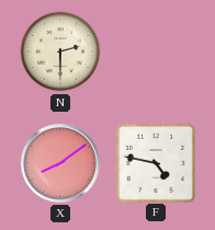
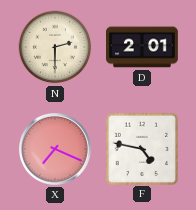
D: none -> 2:01
X: 8:09 -> 7:19
